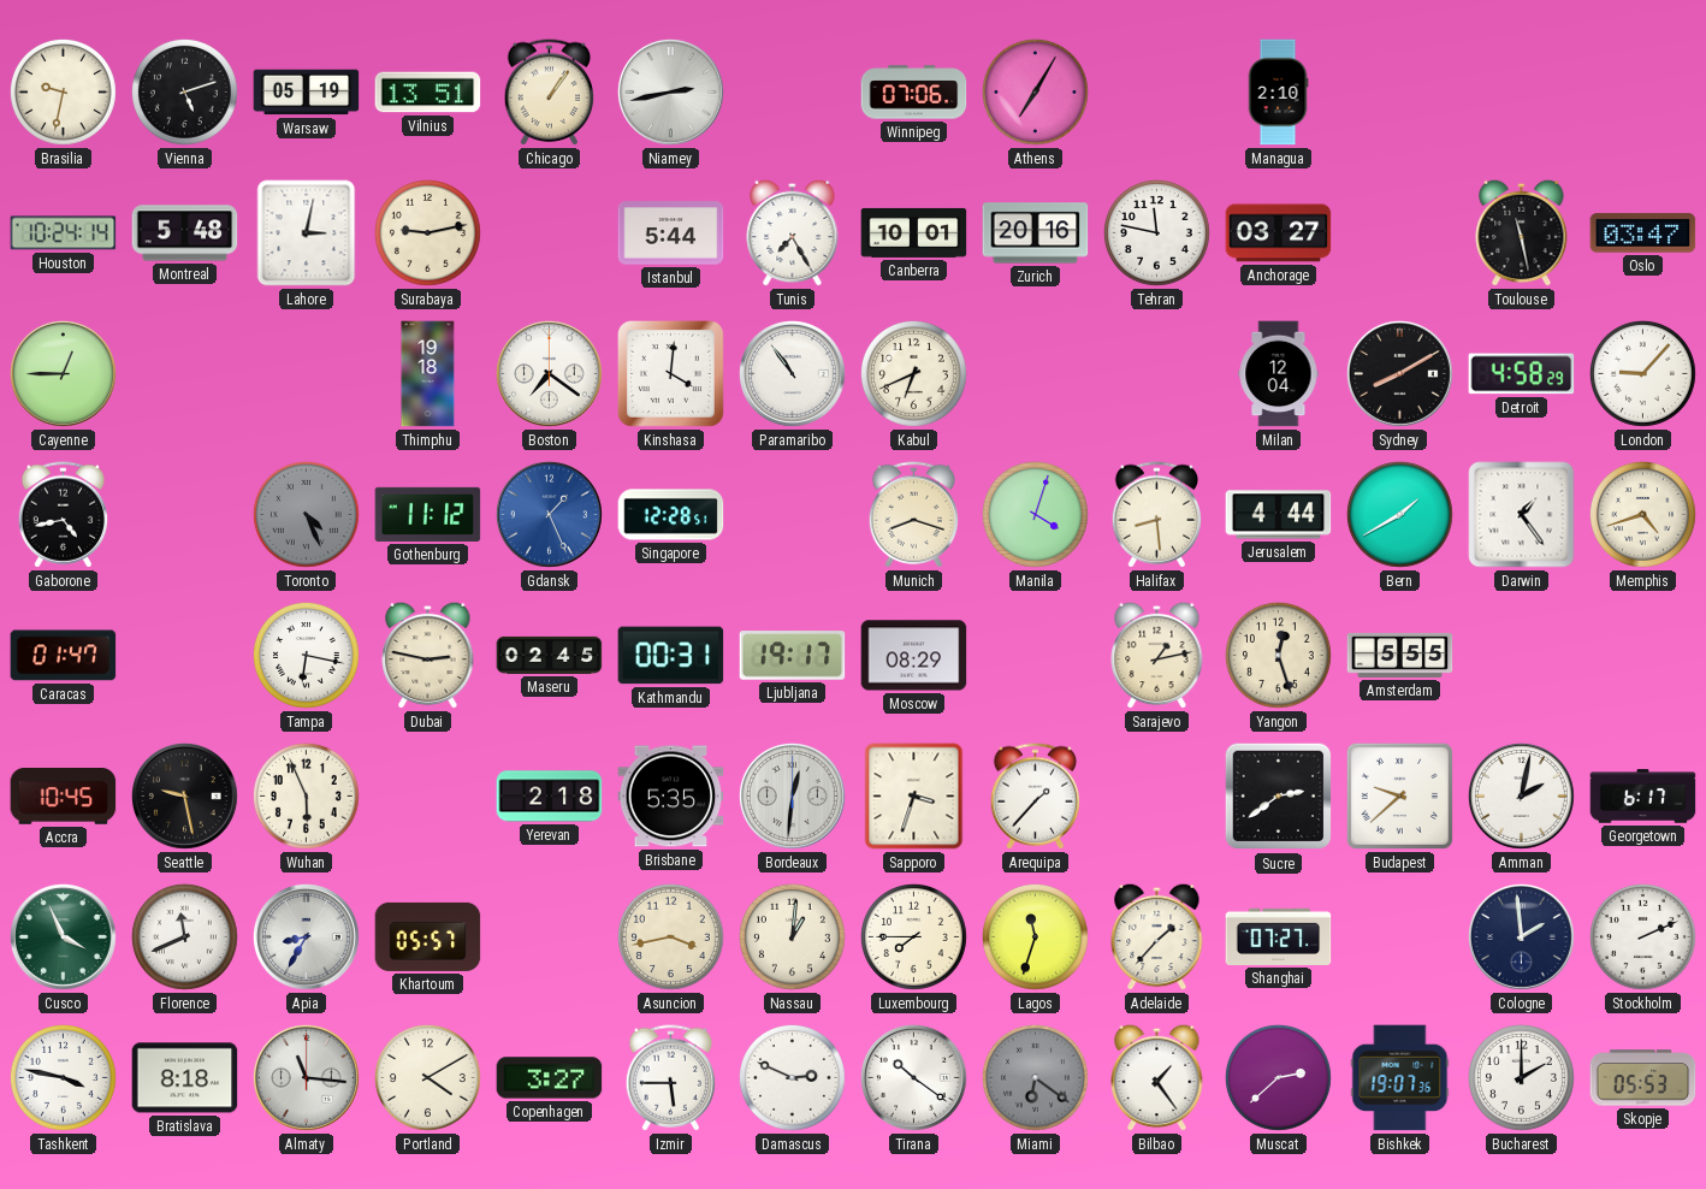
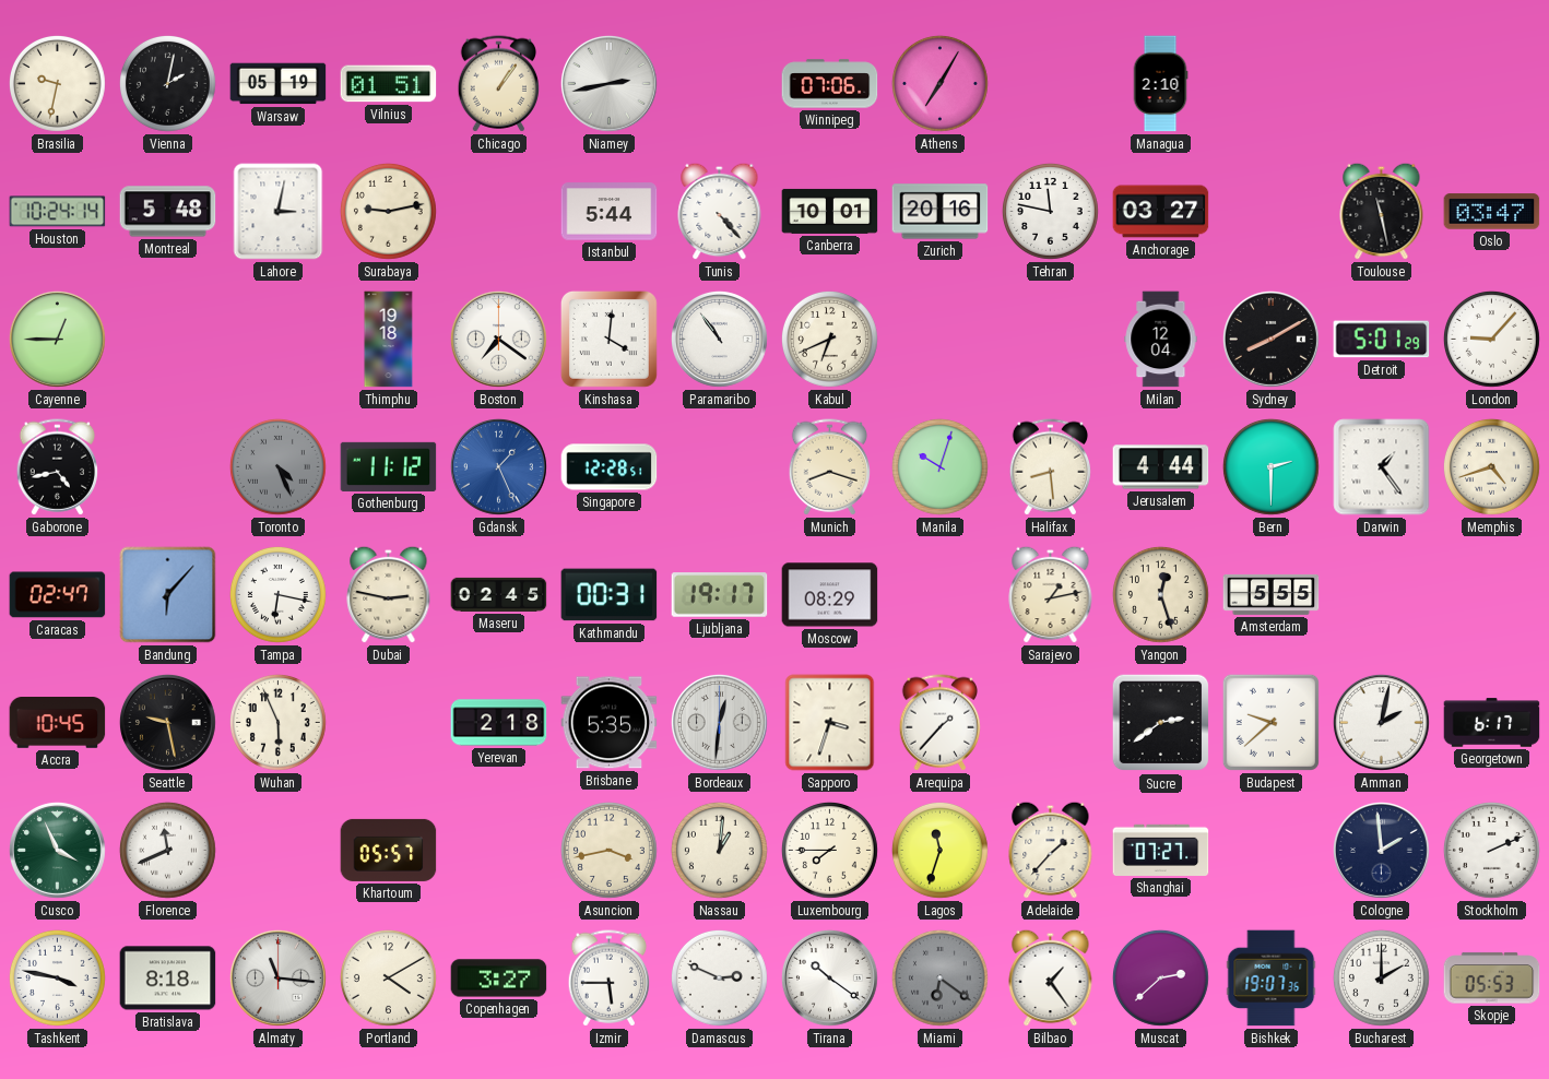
Vienna: 5:12 -> 2:02
Vilnius: 13:51 -> 01:51
Tunis: 7:25 -> 4:23
Detroit: 4:58 -> 5:01
Manila: 4:03 -> 10:03
Bern: 1:40 -> 2:30
Caracas: 01:47 -> 02:47
Bandung: none -> 6:07
Apia: 8:35 -> none
